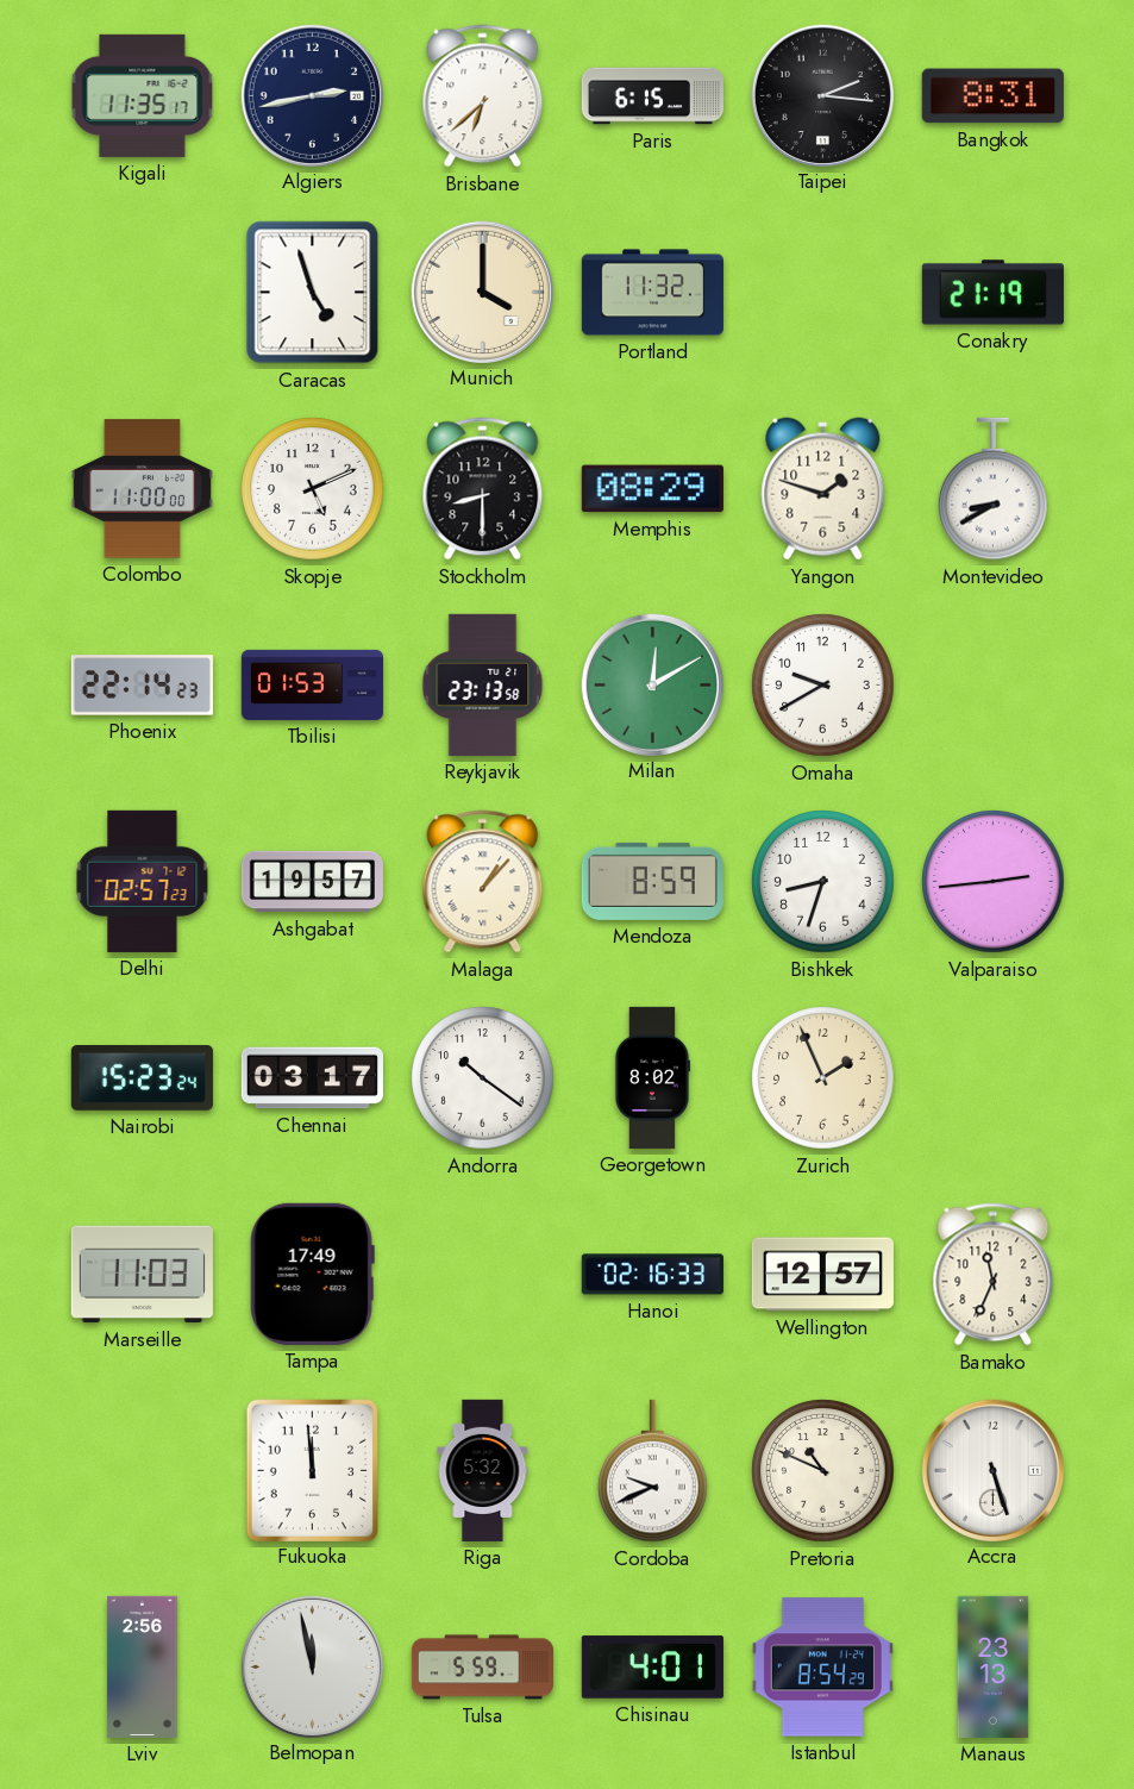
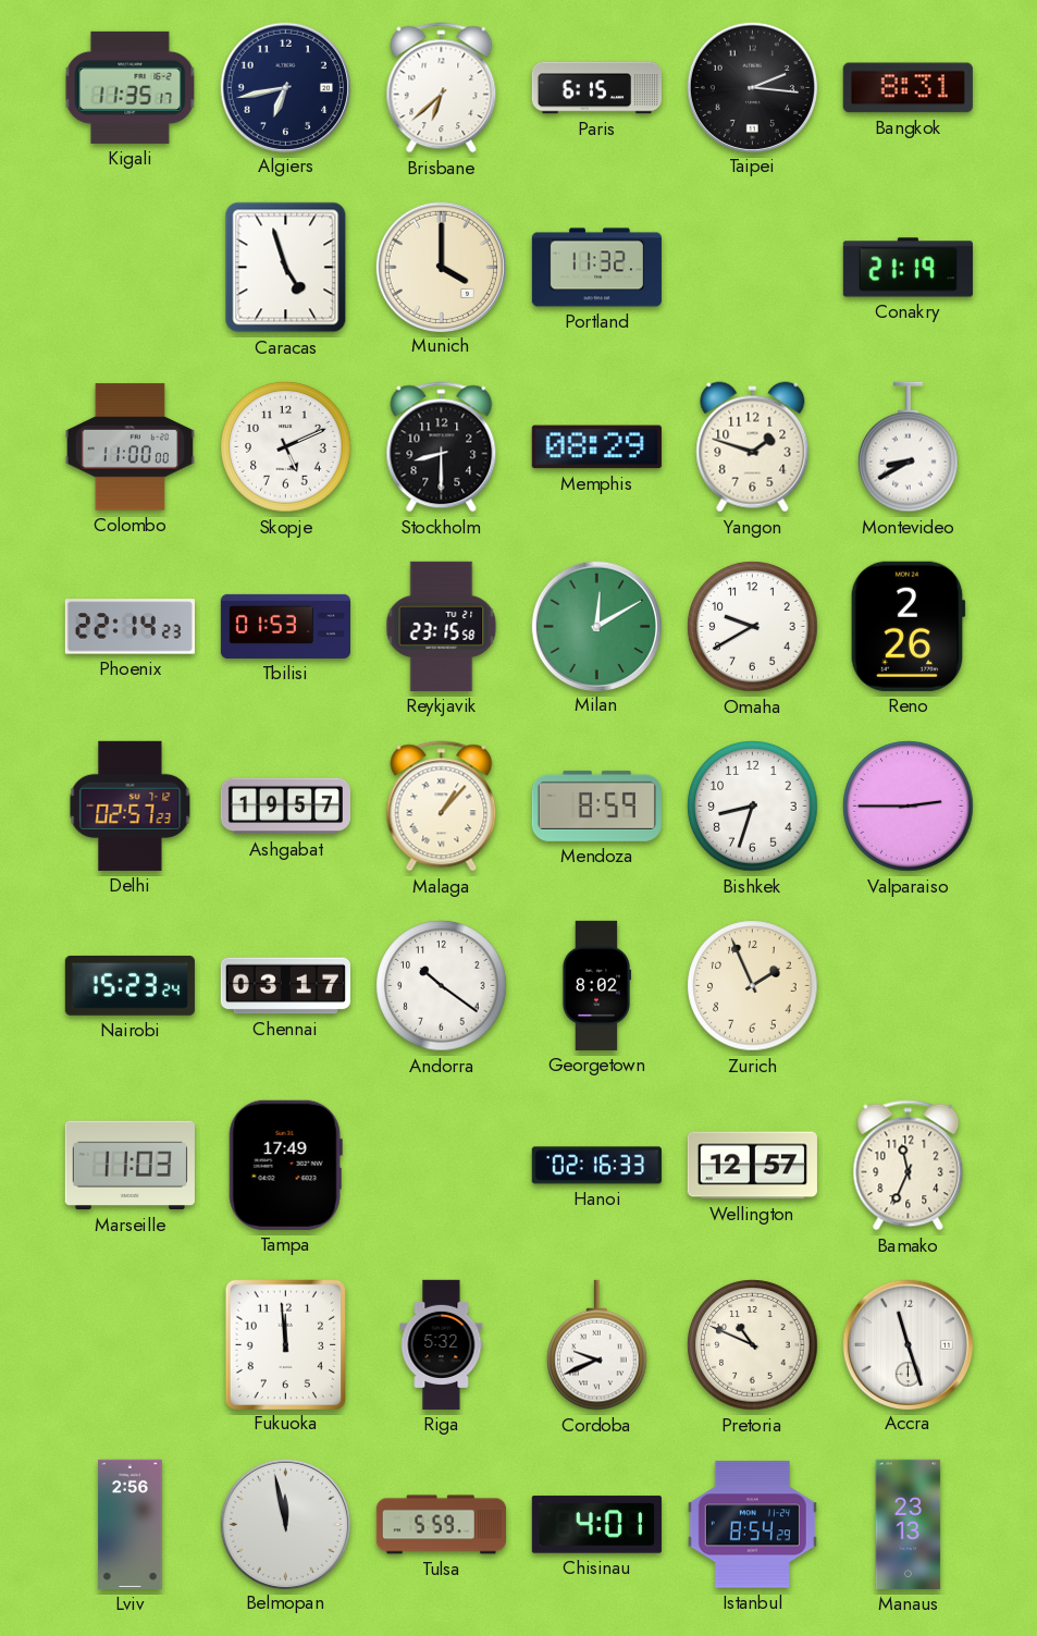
Algiers: 2:43 -> 6:43
Reykjavik: 23:13 -> 23:15
Reno: none -> 2:26
Valparaiso: 2:44 -> 2:45
Accra: 5:27 -> 11:27
